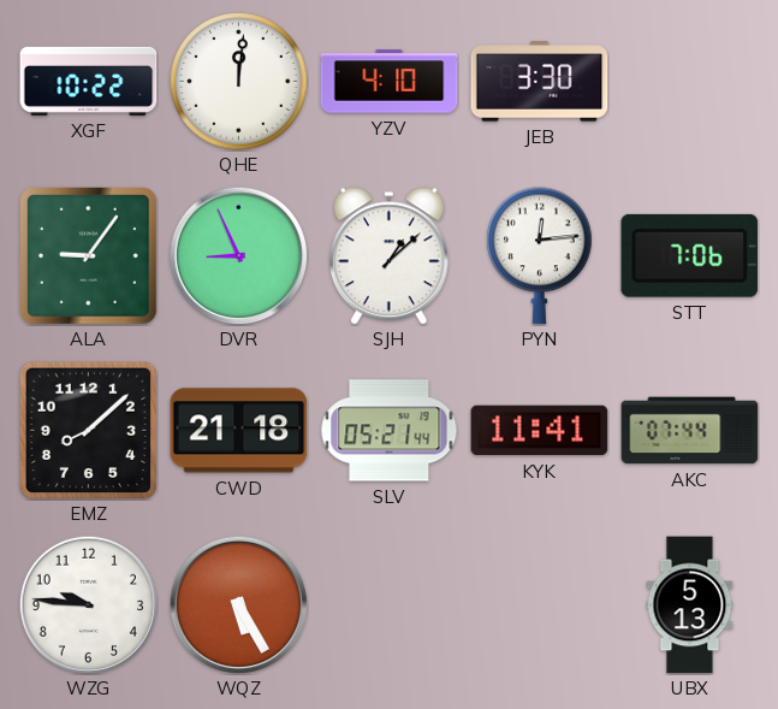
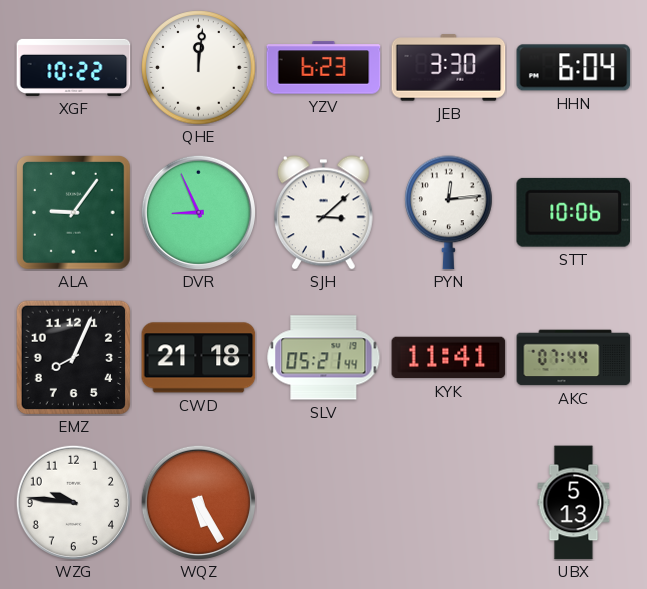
YZV: 4:10 -> 6:23
HHN: none -> 6:04
SJH: 1:08 -> 3:08
STT: 7:06 -> 10:06
EMZ: 8:08 -> 8:04
